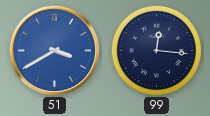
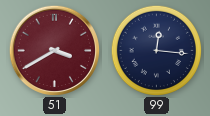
51 dial: blue -> burgundy
